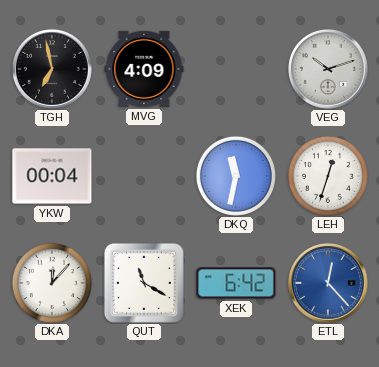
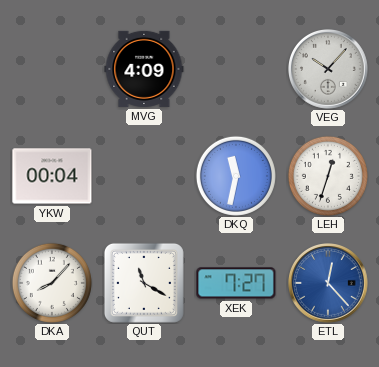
TGH: 6:58 -> none
VEG: 10:12 -> 10:07
DKA: 12:07 -> 8:07
XEK: 6:42 -> 7:27
